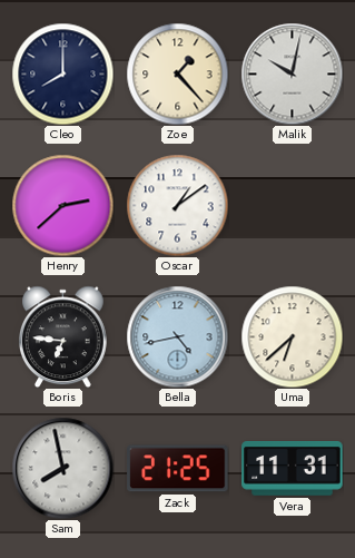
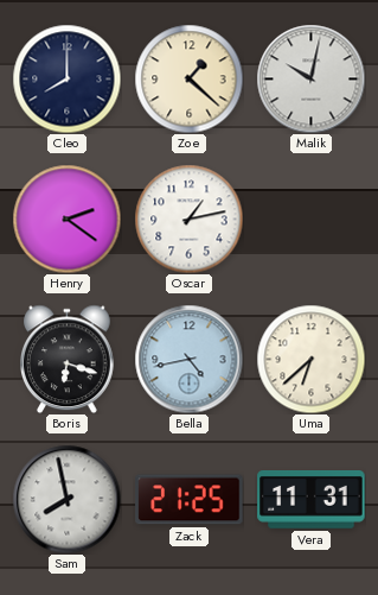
Zoe: 1:23 -> 1:22
Henry: 2:38 -> 2:21
Oscar: 1:09 -> 1:13
Boris: 6:46 -> 6:18
